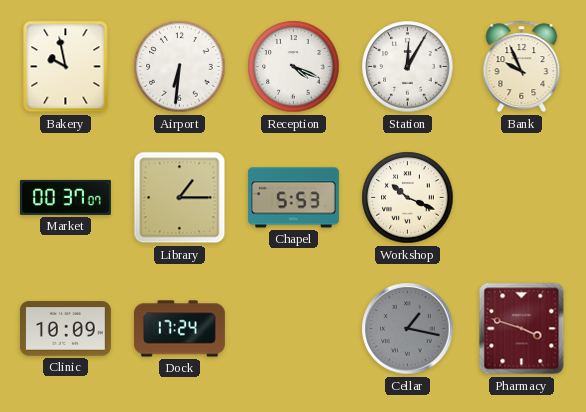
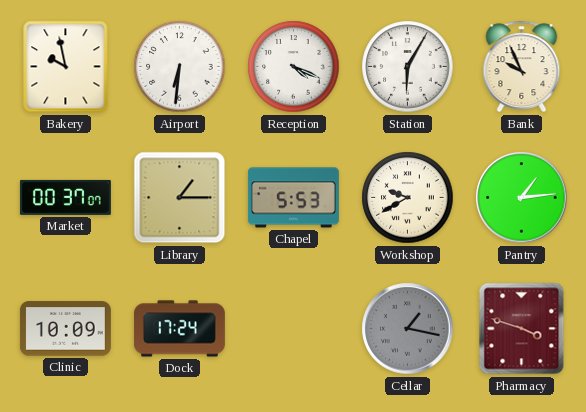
Station: 12:05 -> 6:05
Workshop: 10:19 -> 9:40
Pantry: none -> 1:14
